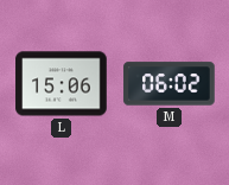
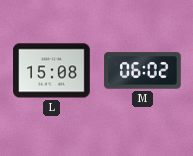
L: 15:06 -> 15:08
